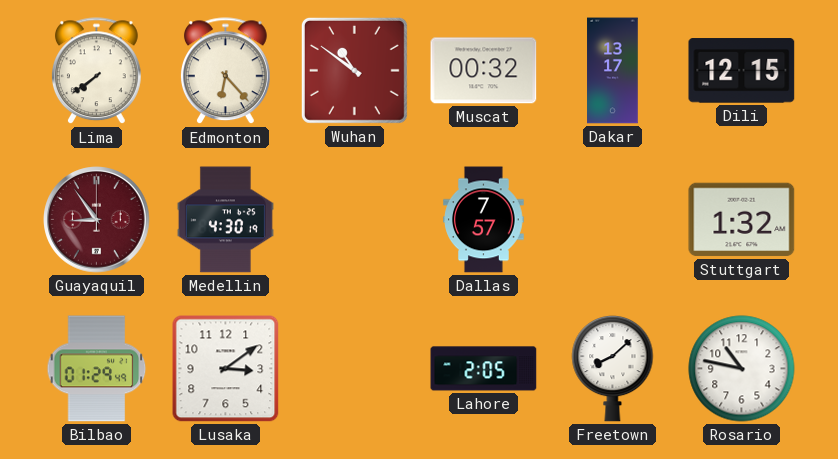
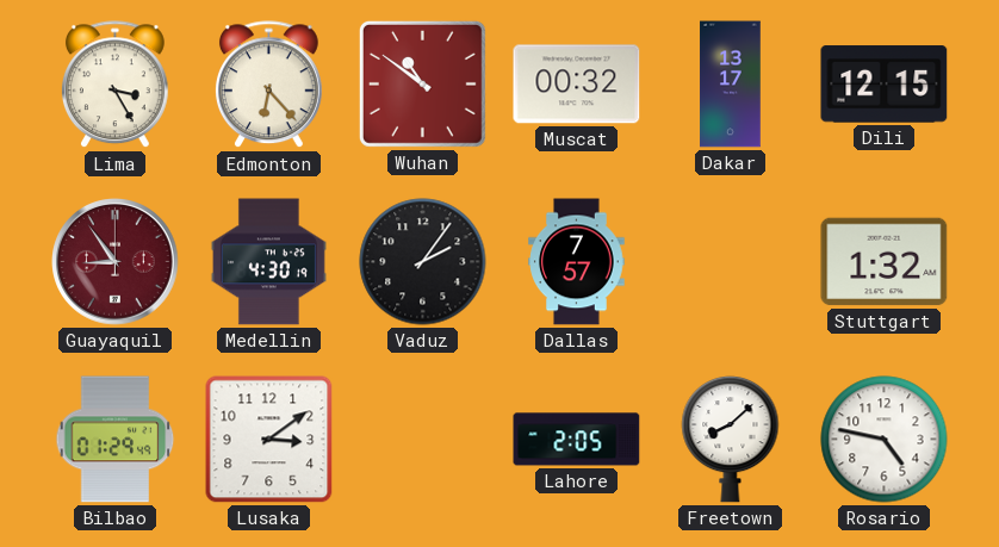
Lima: 7:39 -> 3:25
Vaduz: none -> 2:06
Rosario: 10:47 -> 4:47
